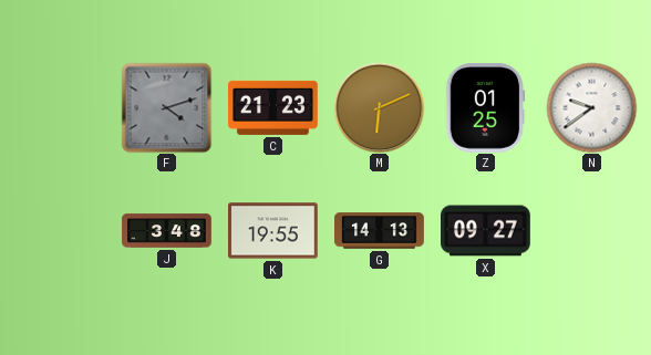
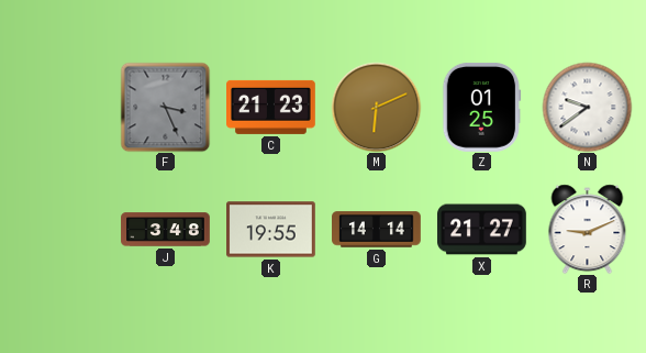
F: 4:12 -> 3:26
G: 14:13 -> 14:14
X: 09:27 -> 21:27
R: none -> 9:11
